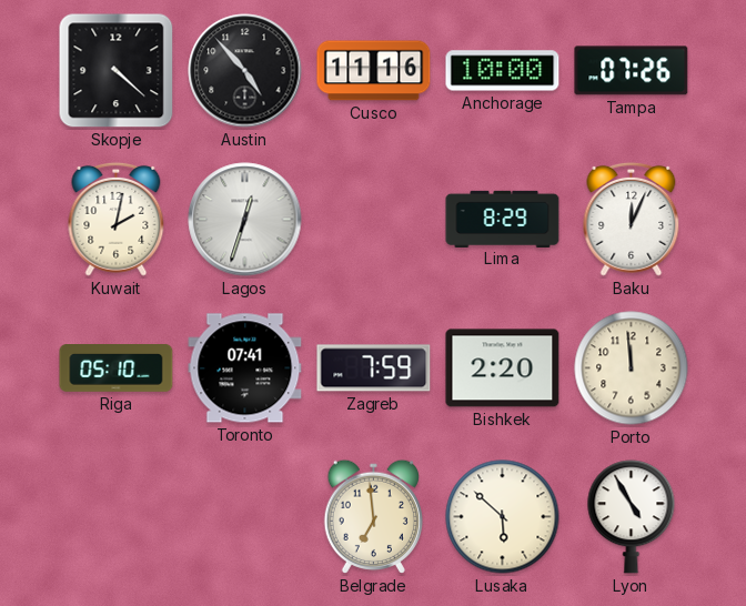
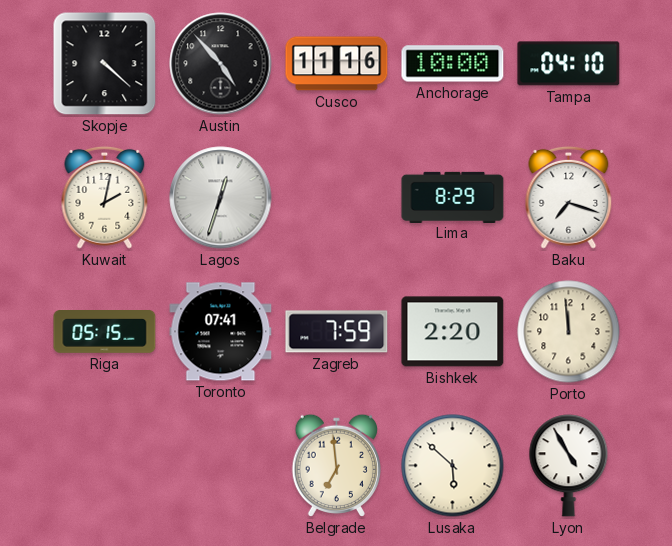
Tampa: 07:26 -> 04:10
Baku: 12:04 -> 7:18
Riga: 05:10 -> 05:15
